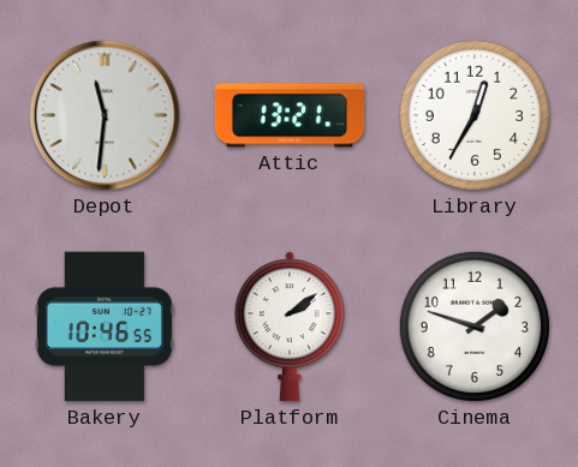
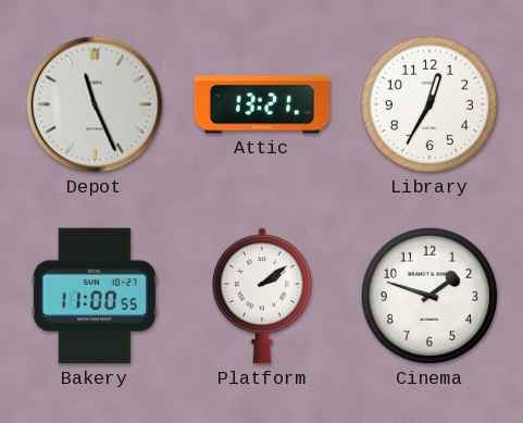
Depot: 11:31 -> 11:26
Bakery: 10:46 -> 11:00
